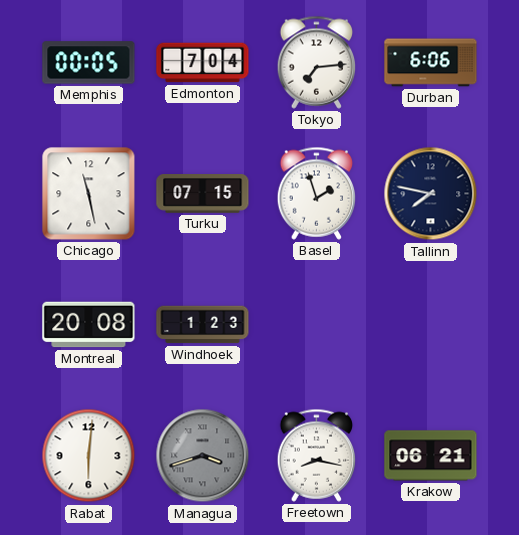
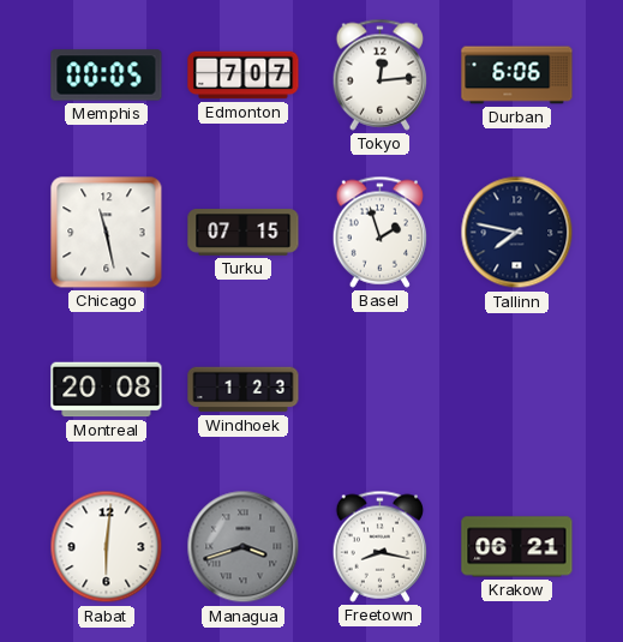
Edmonton: 7:04 -> 7:07
Tokyo: 7:14 -> 12:14
